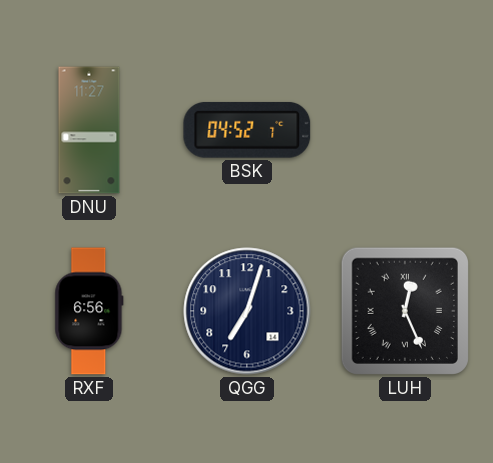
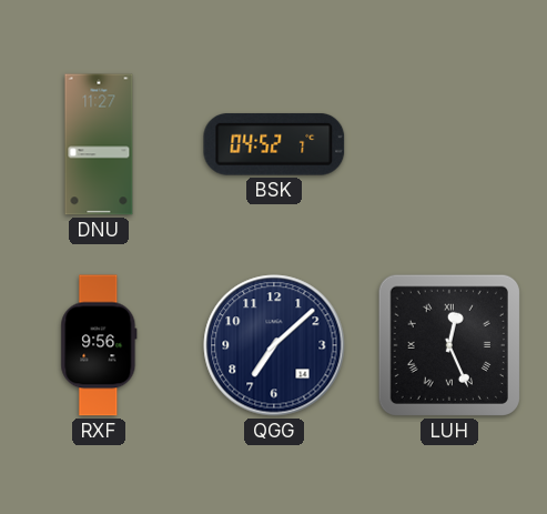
RXF: 6:56 -> 9:56
QGG: 7:03 -> 7:08
